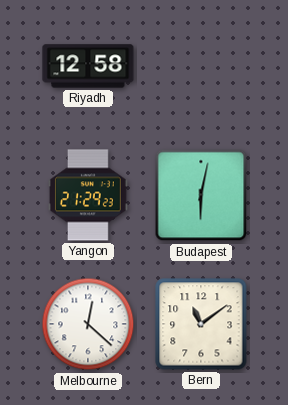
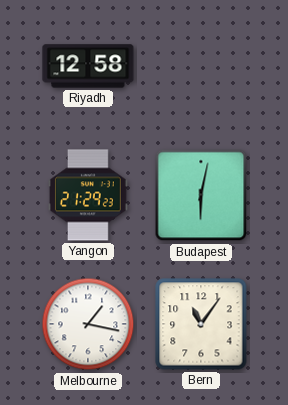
Melbourne: 12:22 -> 1:17
Bern: 11:09 -> 11:06
